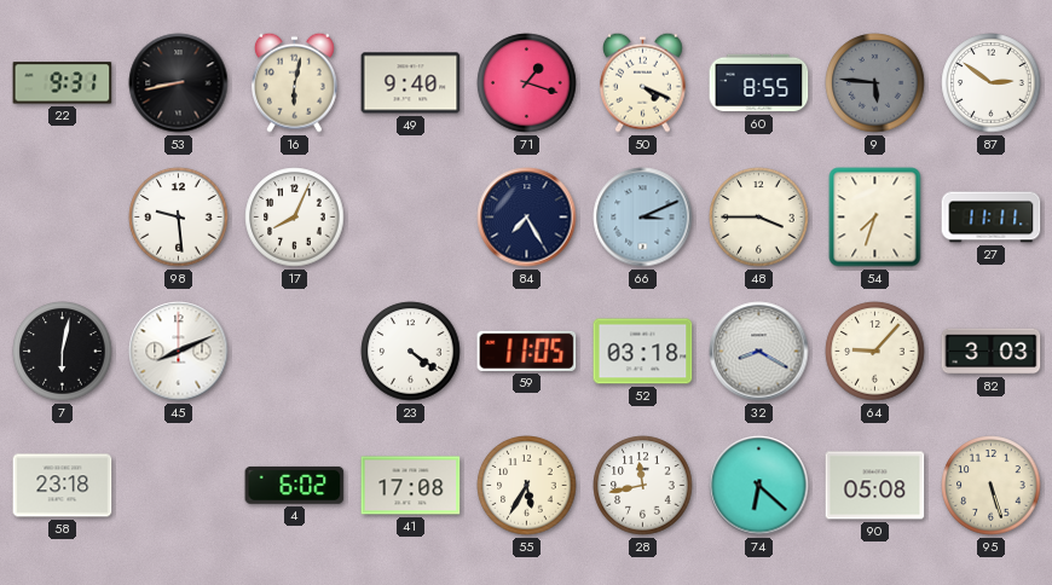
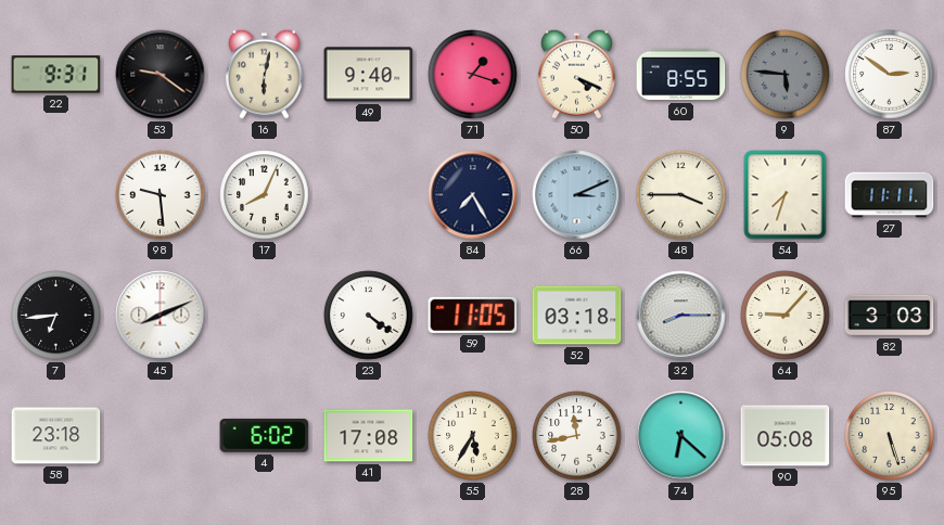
53: 8:43 -> 9:21
7: 6:02 -> 6:44
32: 8:20 -> 8:15
